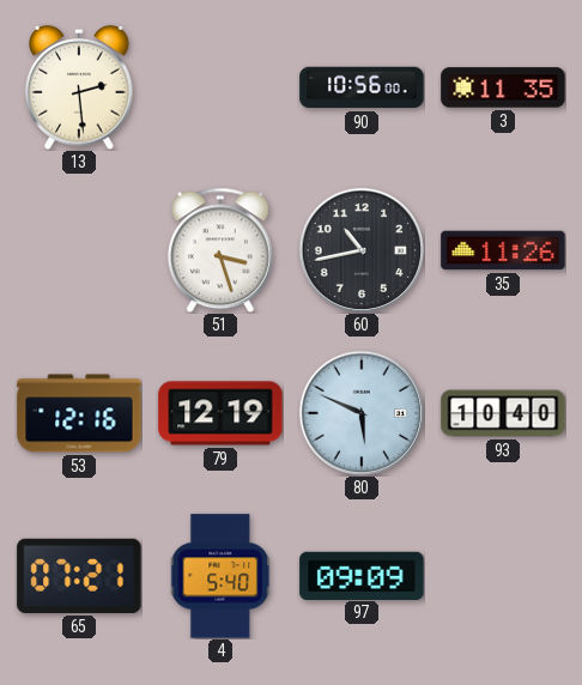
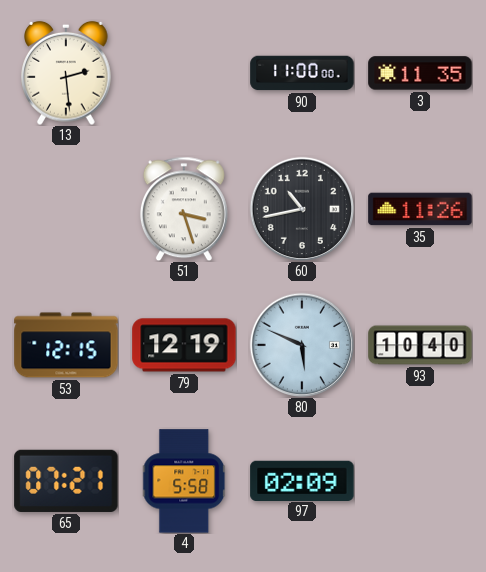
90: 10:56 -> 11:00
53: 12:16 -> 12:15
4: 5:40 -> 5:58
97: 09:09 -> 02:09
